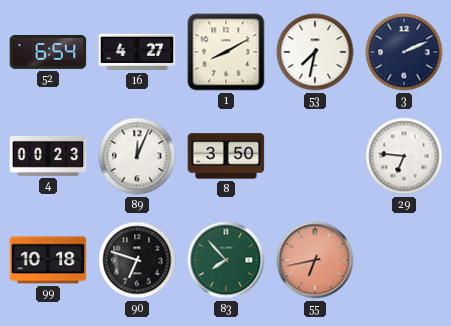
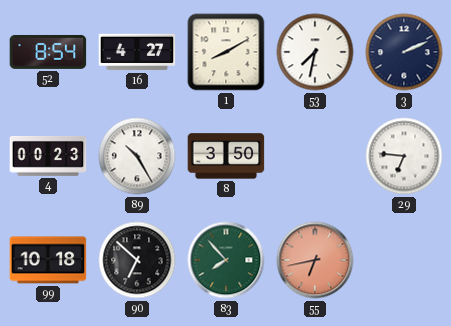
52: 6:54 -> 8:54
89: 12:04 -> 10:25
90: 6:48 -> 6:52
